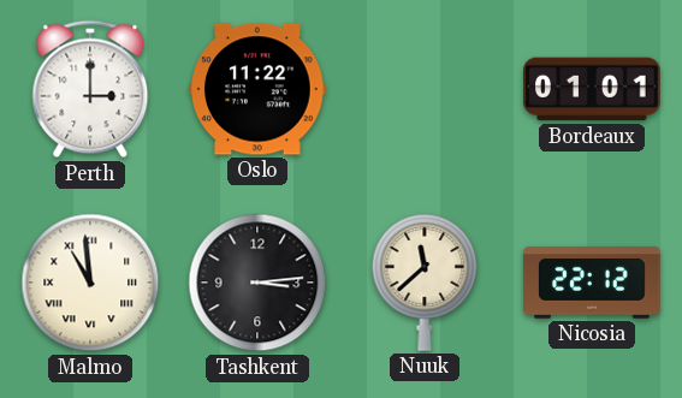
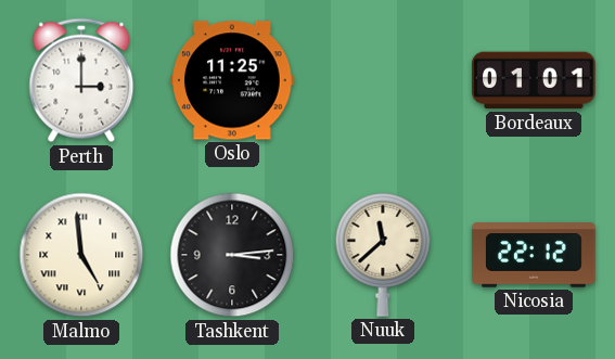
Oslo: 11:22 -> 11:25
Malmo: 10:59 -> 4:59
